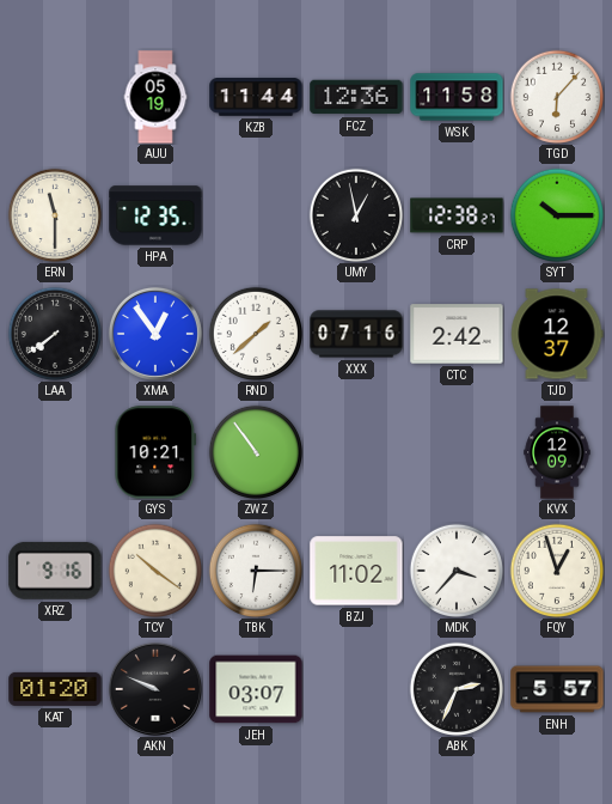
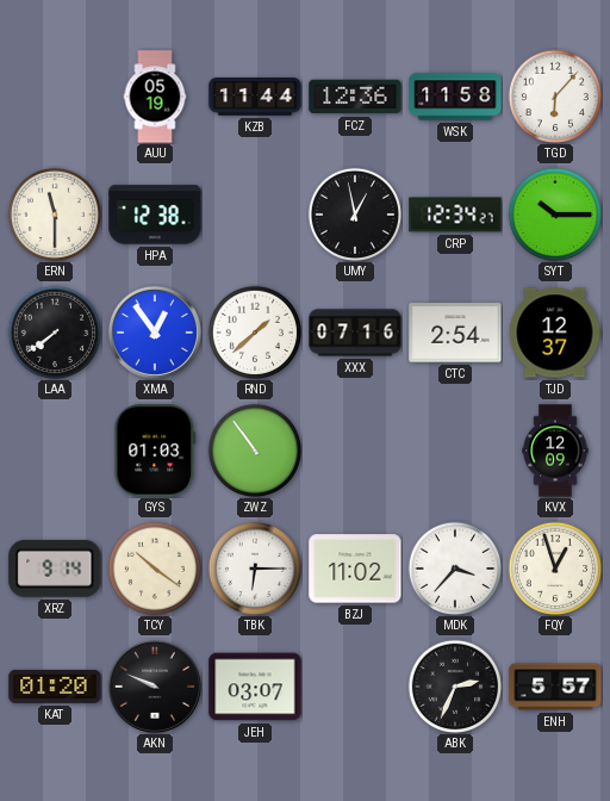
HPA: 12:35 -> 12:38
CRP: 12:38 -> 12:34
CTC: 2:42 -> 2:54
GYS: 10:21 -> 01:03
XRZ: 9:16 -> 9:14
